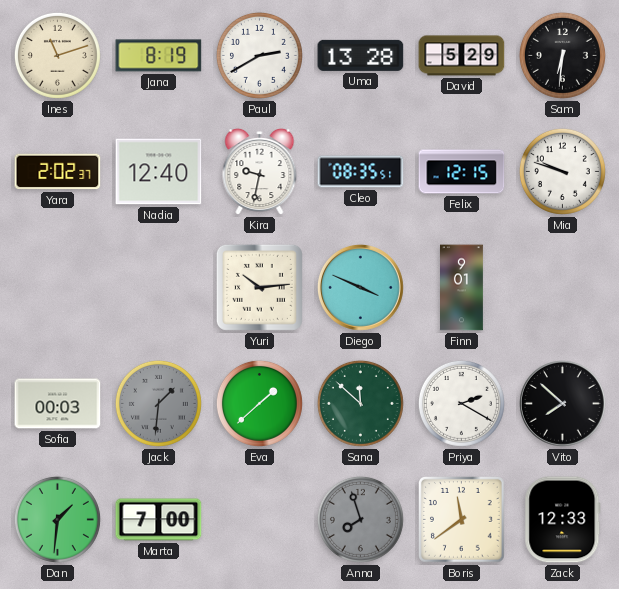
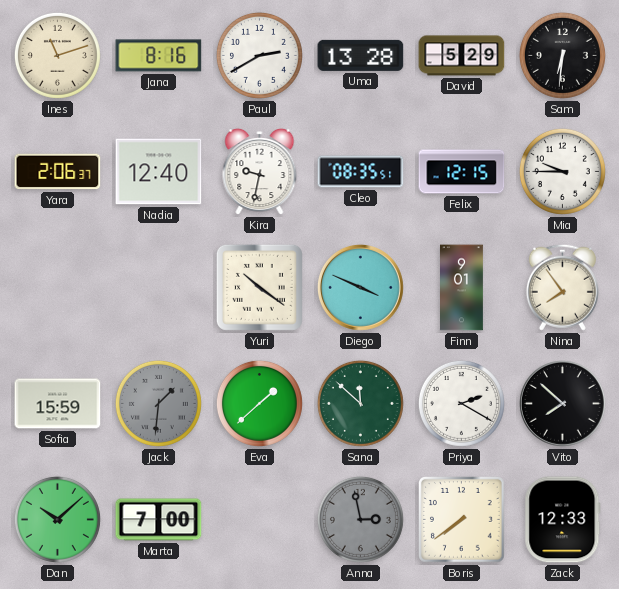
Jana: 8:19 -> 8:16
Yara: 2:02 -> 2:06
Mia: 9:48 -> 9:45
Yuri: 10:14 -> 10:21
Nina: none -> 7:54
Sofia: 00:03 -> 15:59
Dan: 1:31 -> 10:08
Anna: 7:57 -> 2:58
Boris: 11:39 -> 7:39
